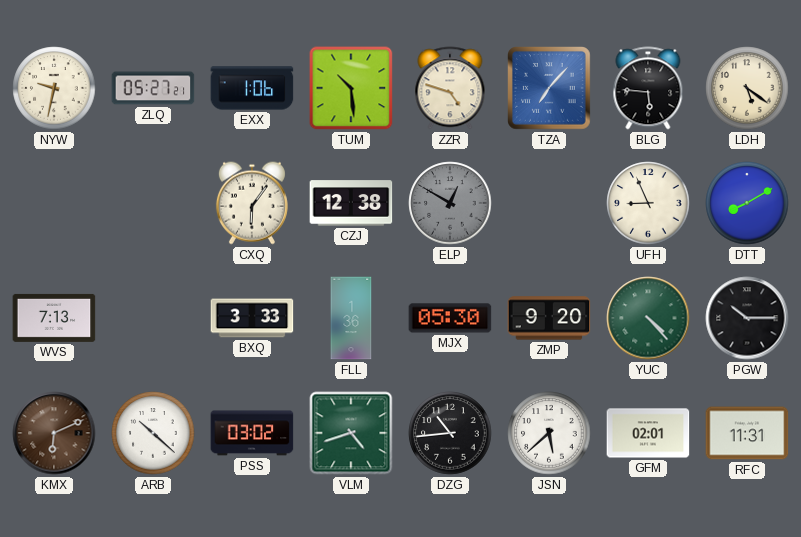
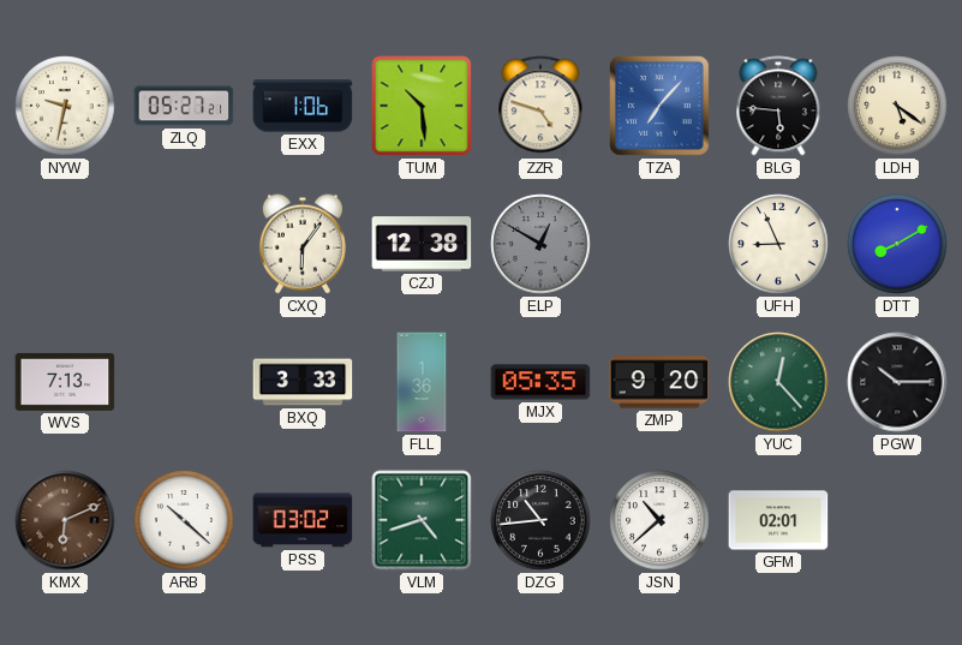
MJX: 05:30 -> 05:35
YUC: 4:23 -> 12:23
JSN: 5:38 -> 10:38
RFC: 11:31 -> none
